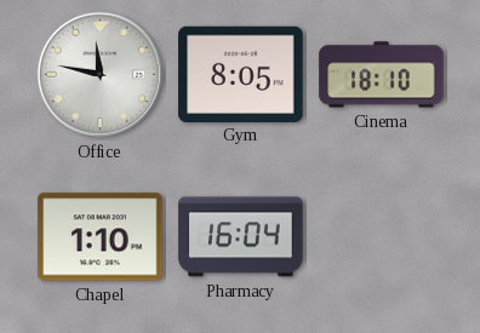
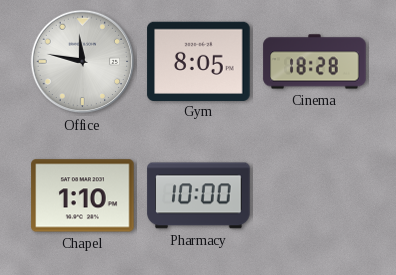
Cinema: 18:10 -> 18:28
Pharmacy: 16:04 -> 10:00
